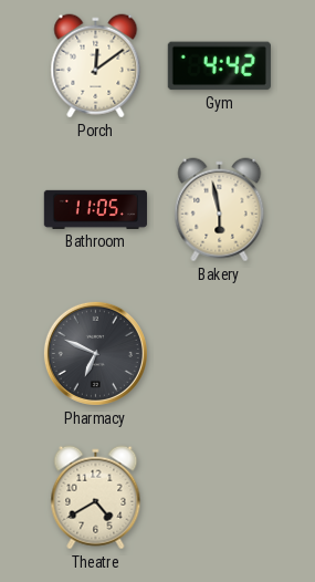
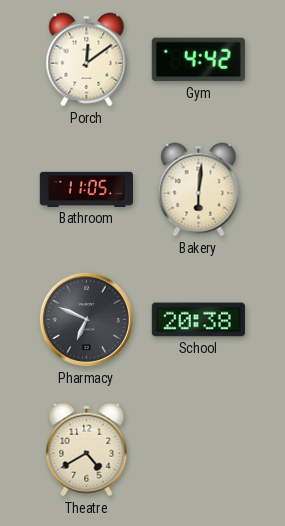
Bakery: 5:58 -> 6:01
School: none -> 20:38
